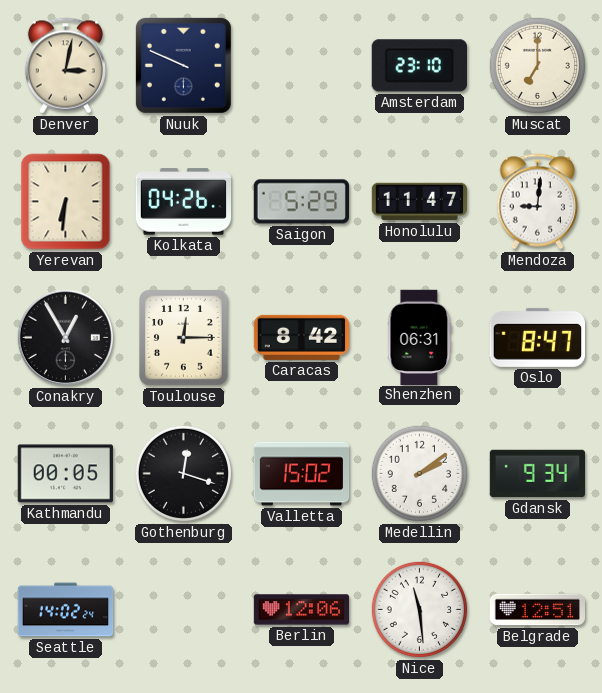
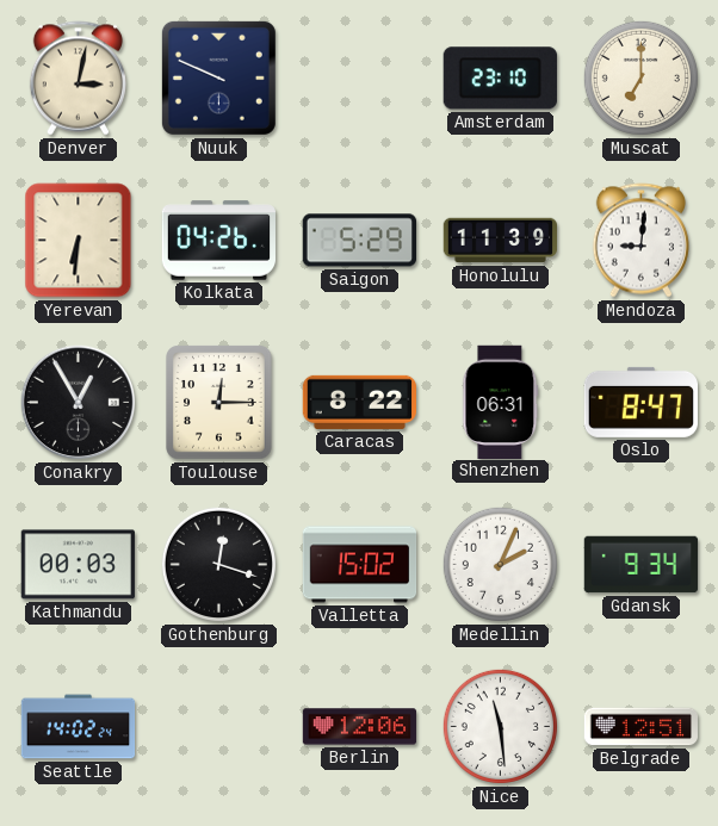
Honolulu: 11:47 -> 11:39
Caracas: 8:42 -> 8:22
Kathmandu: 00:05 -> 00:03
Medellin: 2:09 -> 2:04
